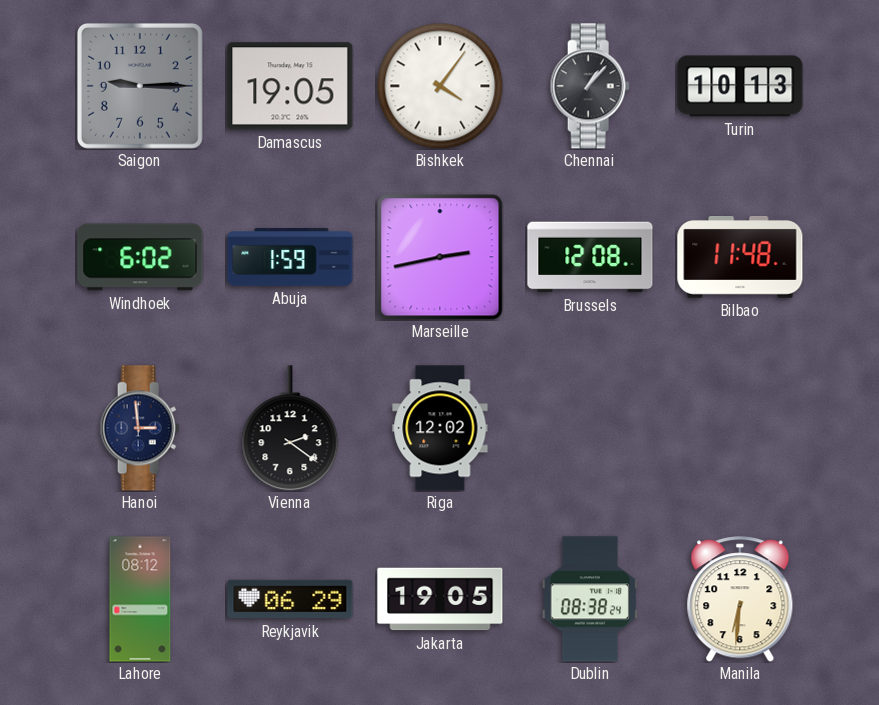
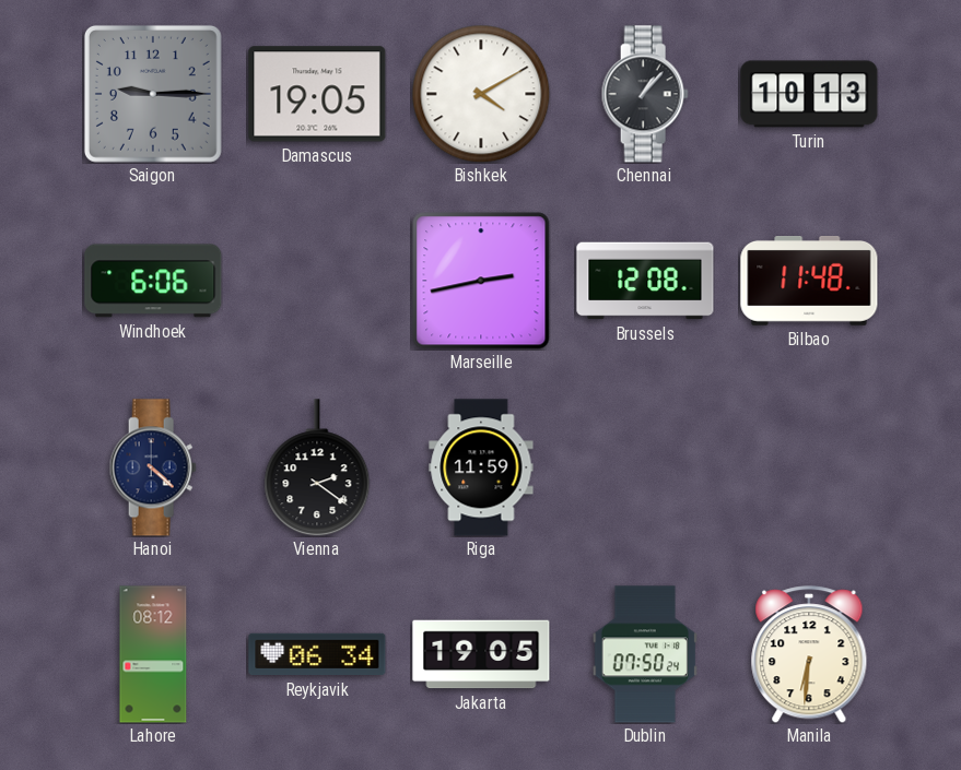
Bishkek: 4:06 -> 4:10
Windhoek: 6:02 -> 6:06
Abuja: 1:59 -> none
Hanoi: 2:59 -> 4:22
Riga: 12:02 -> 11:59
Reykjavik: 06:29 -> 06:34
Dublin: 08:38 -> 07:50
